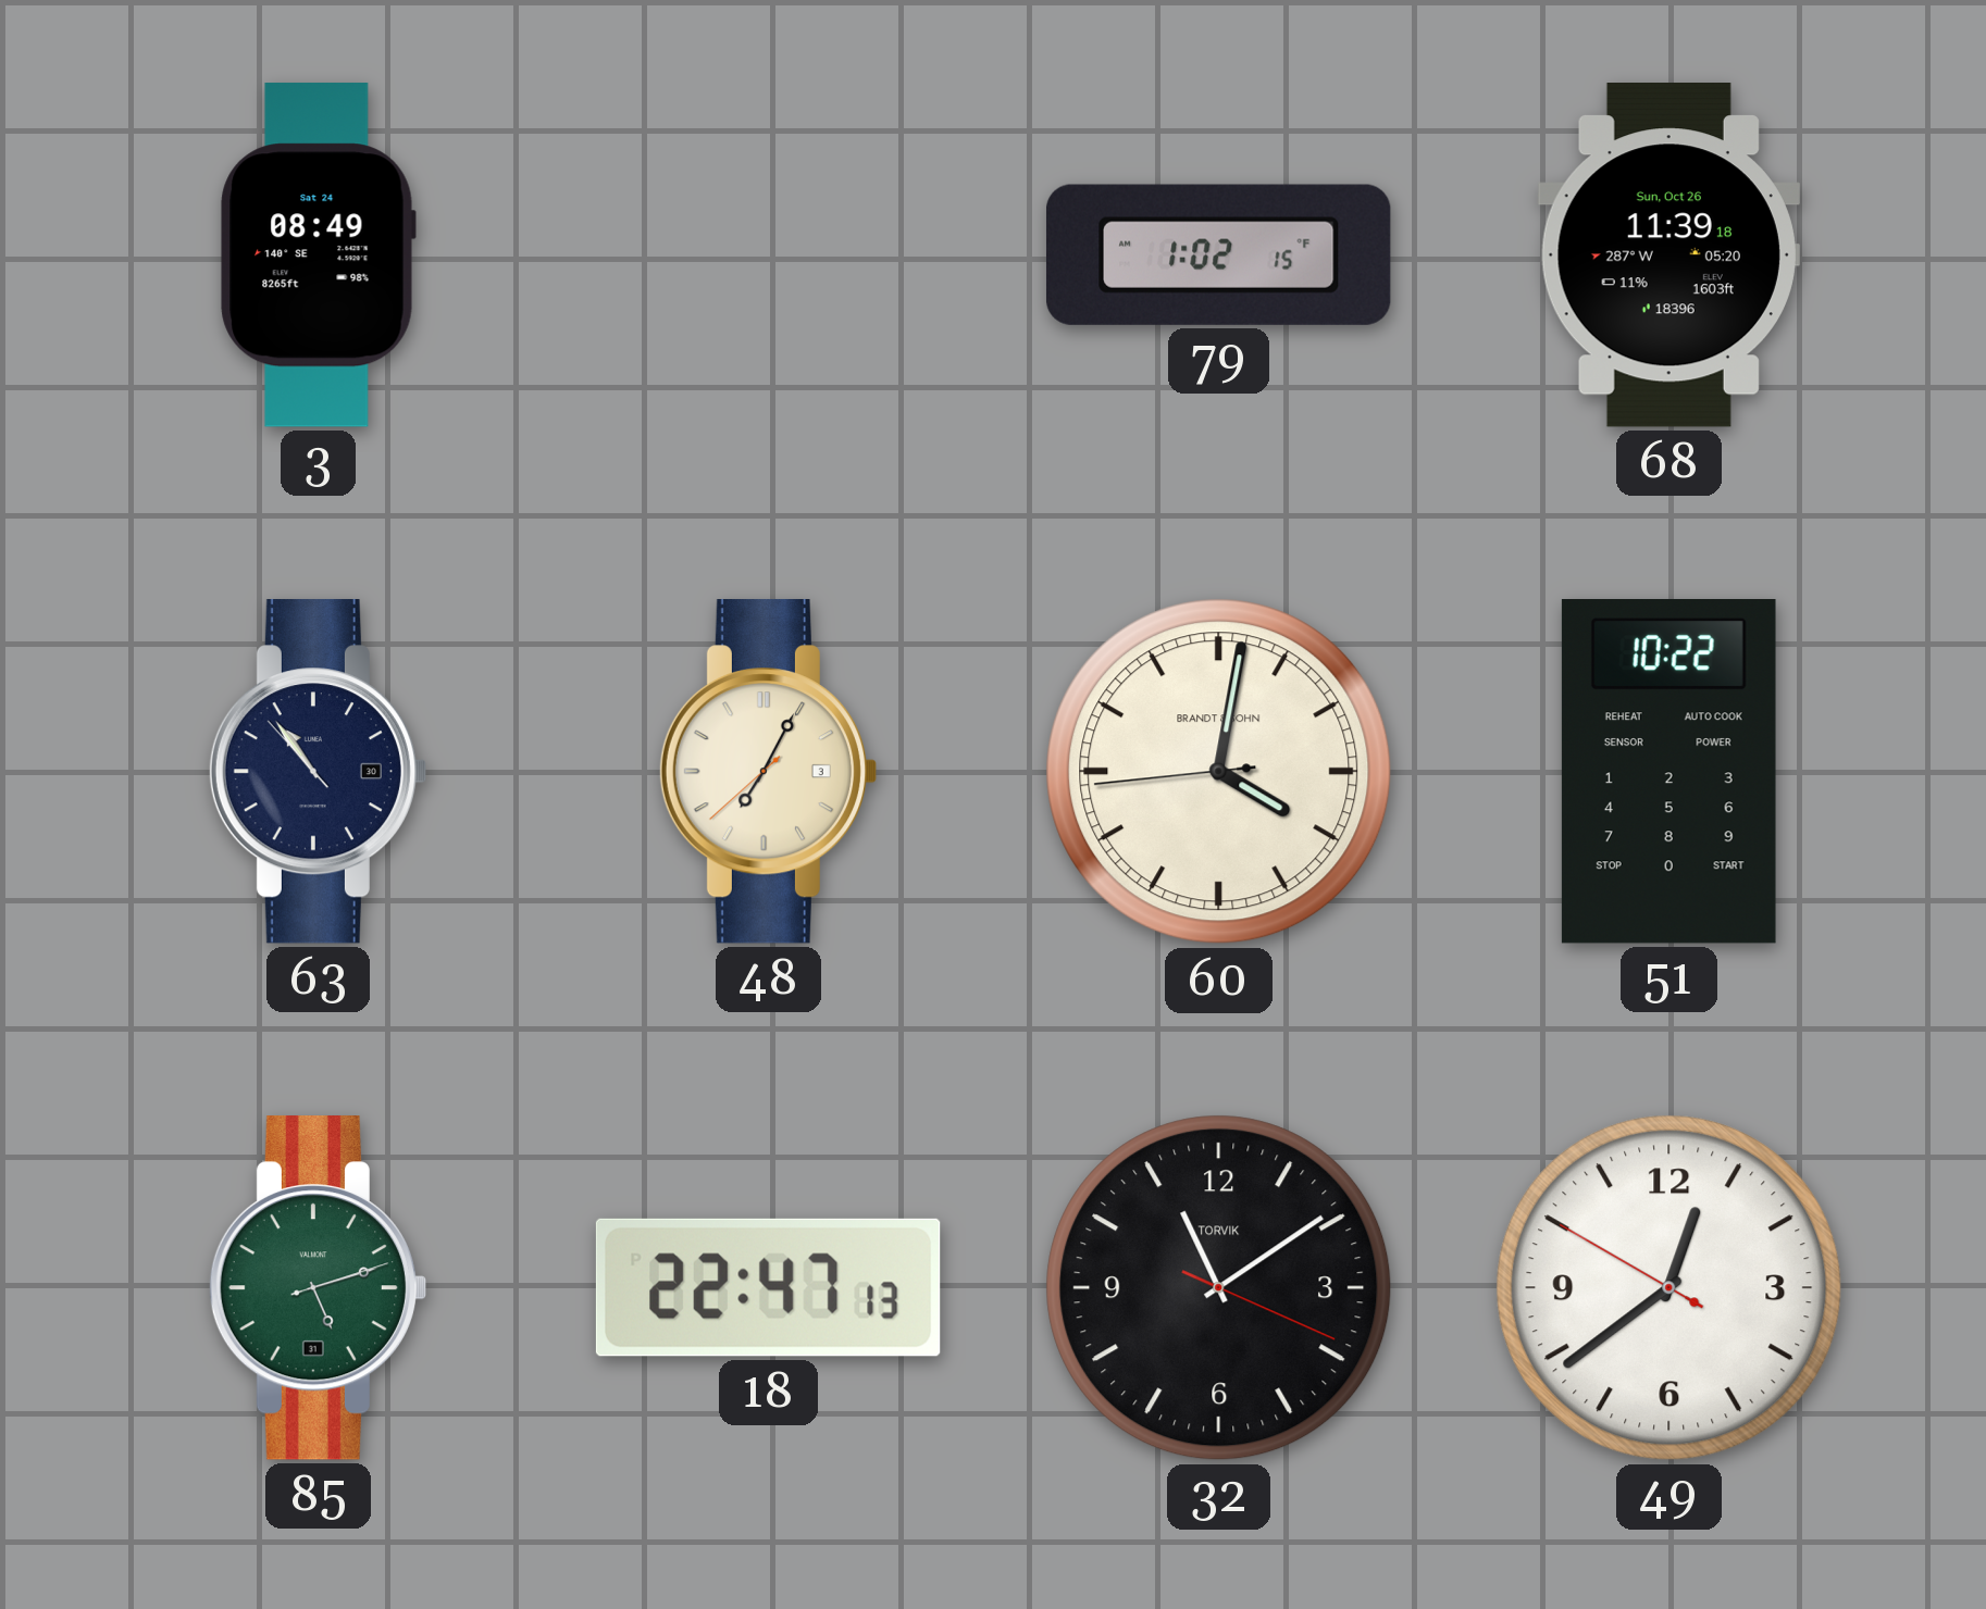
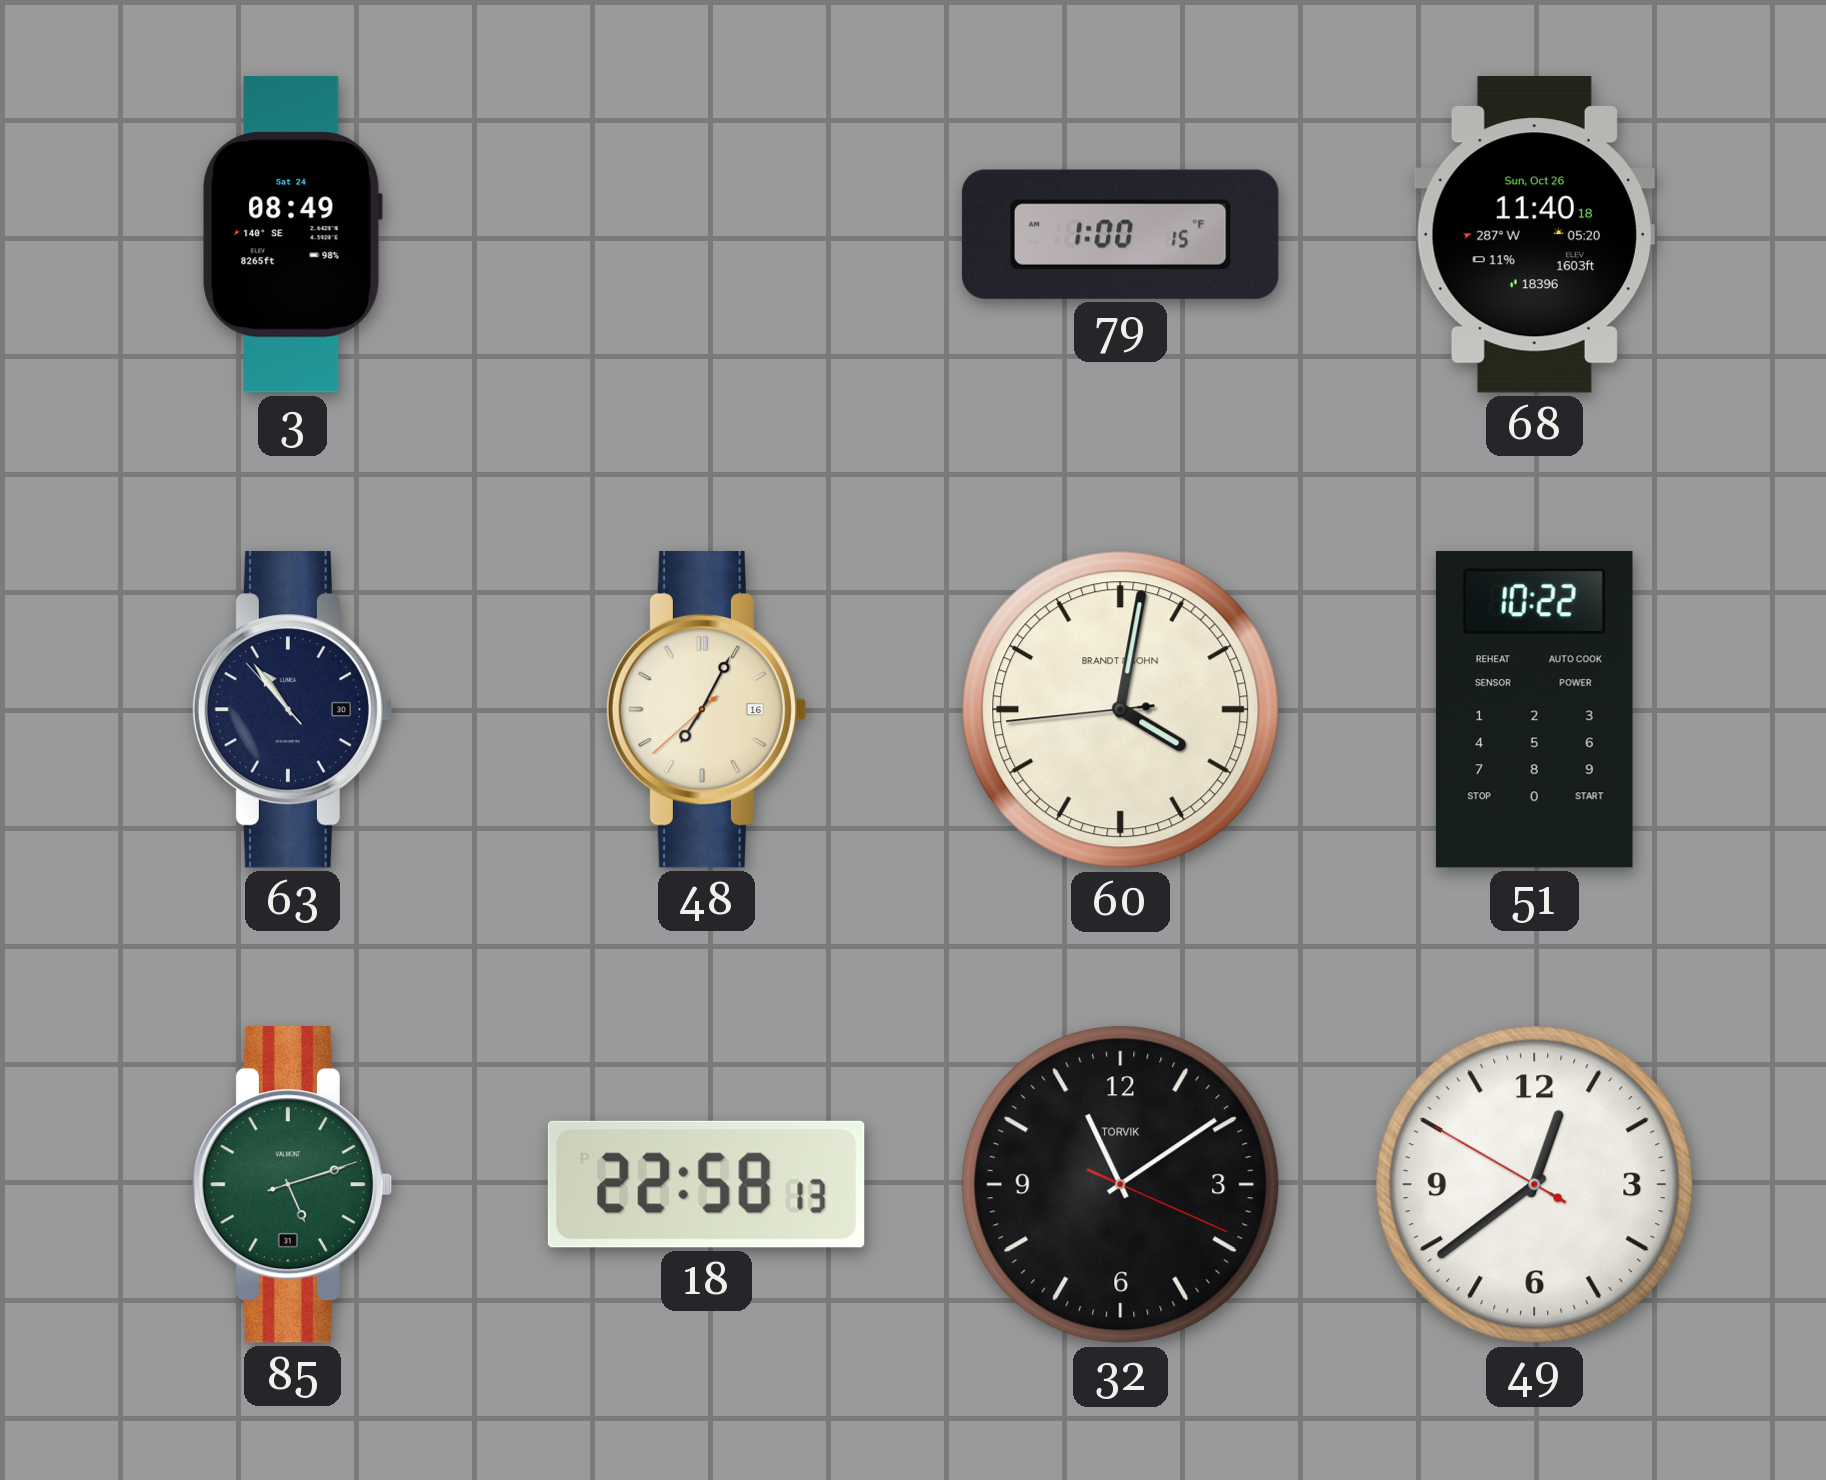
79: 1:02 -> 1:00
68: 11:39 -> 11:40
48 date: 3 -> 16
18: 22:47 -> 22:58
